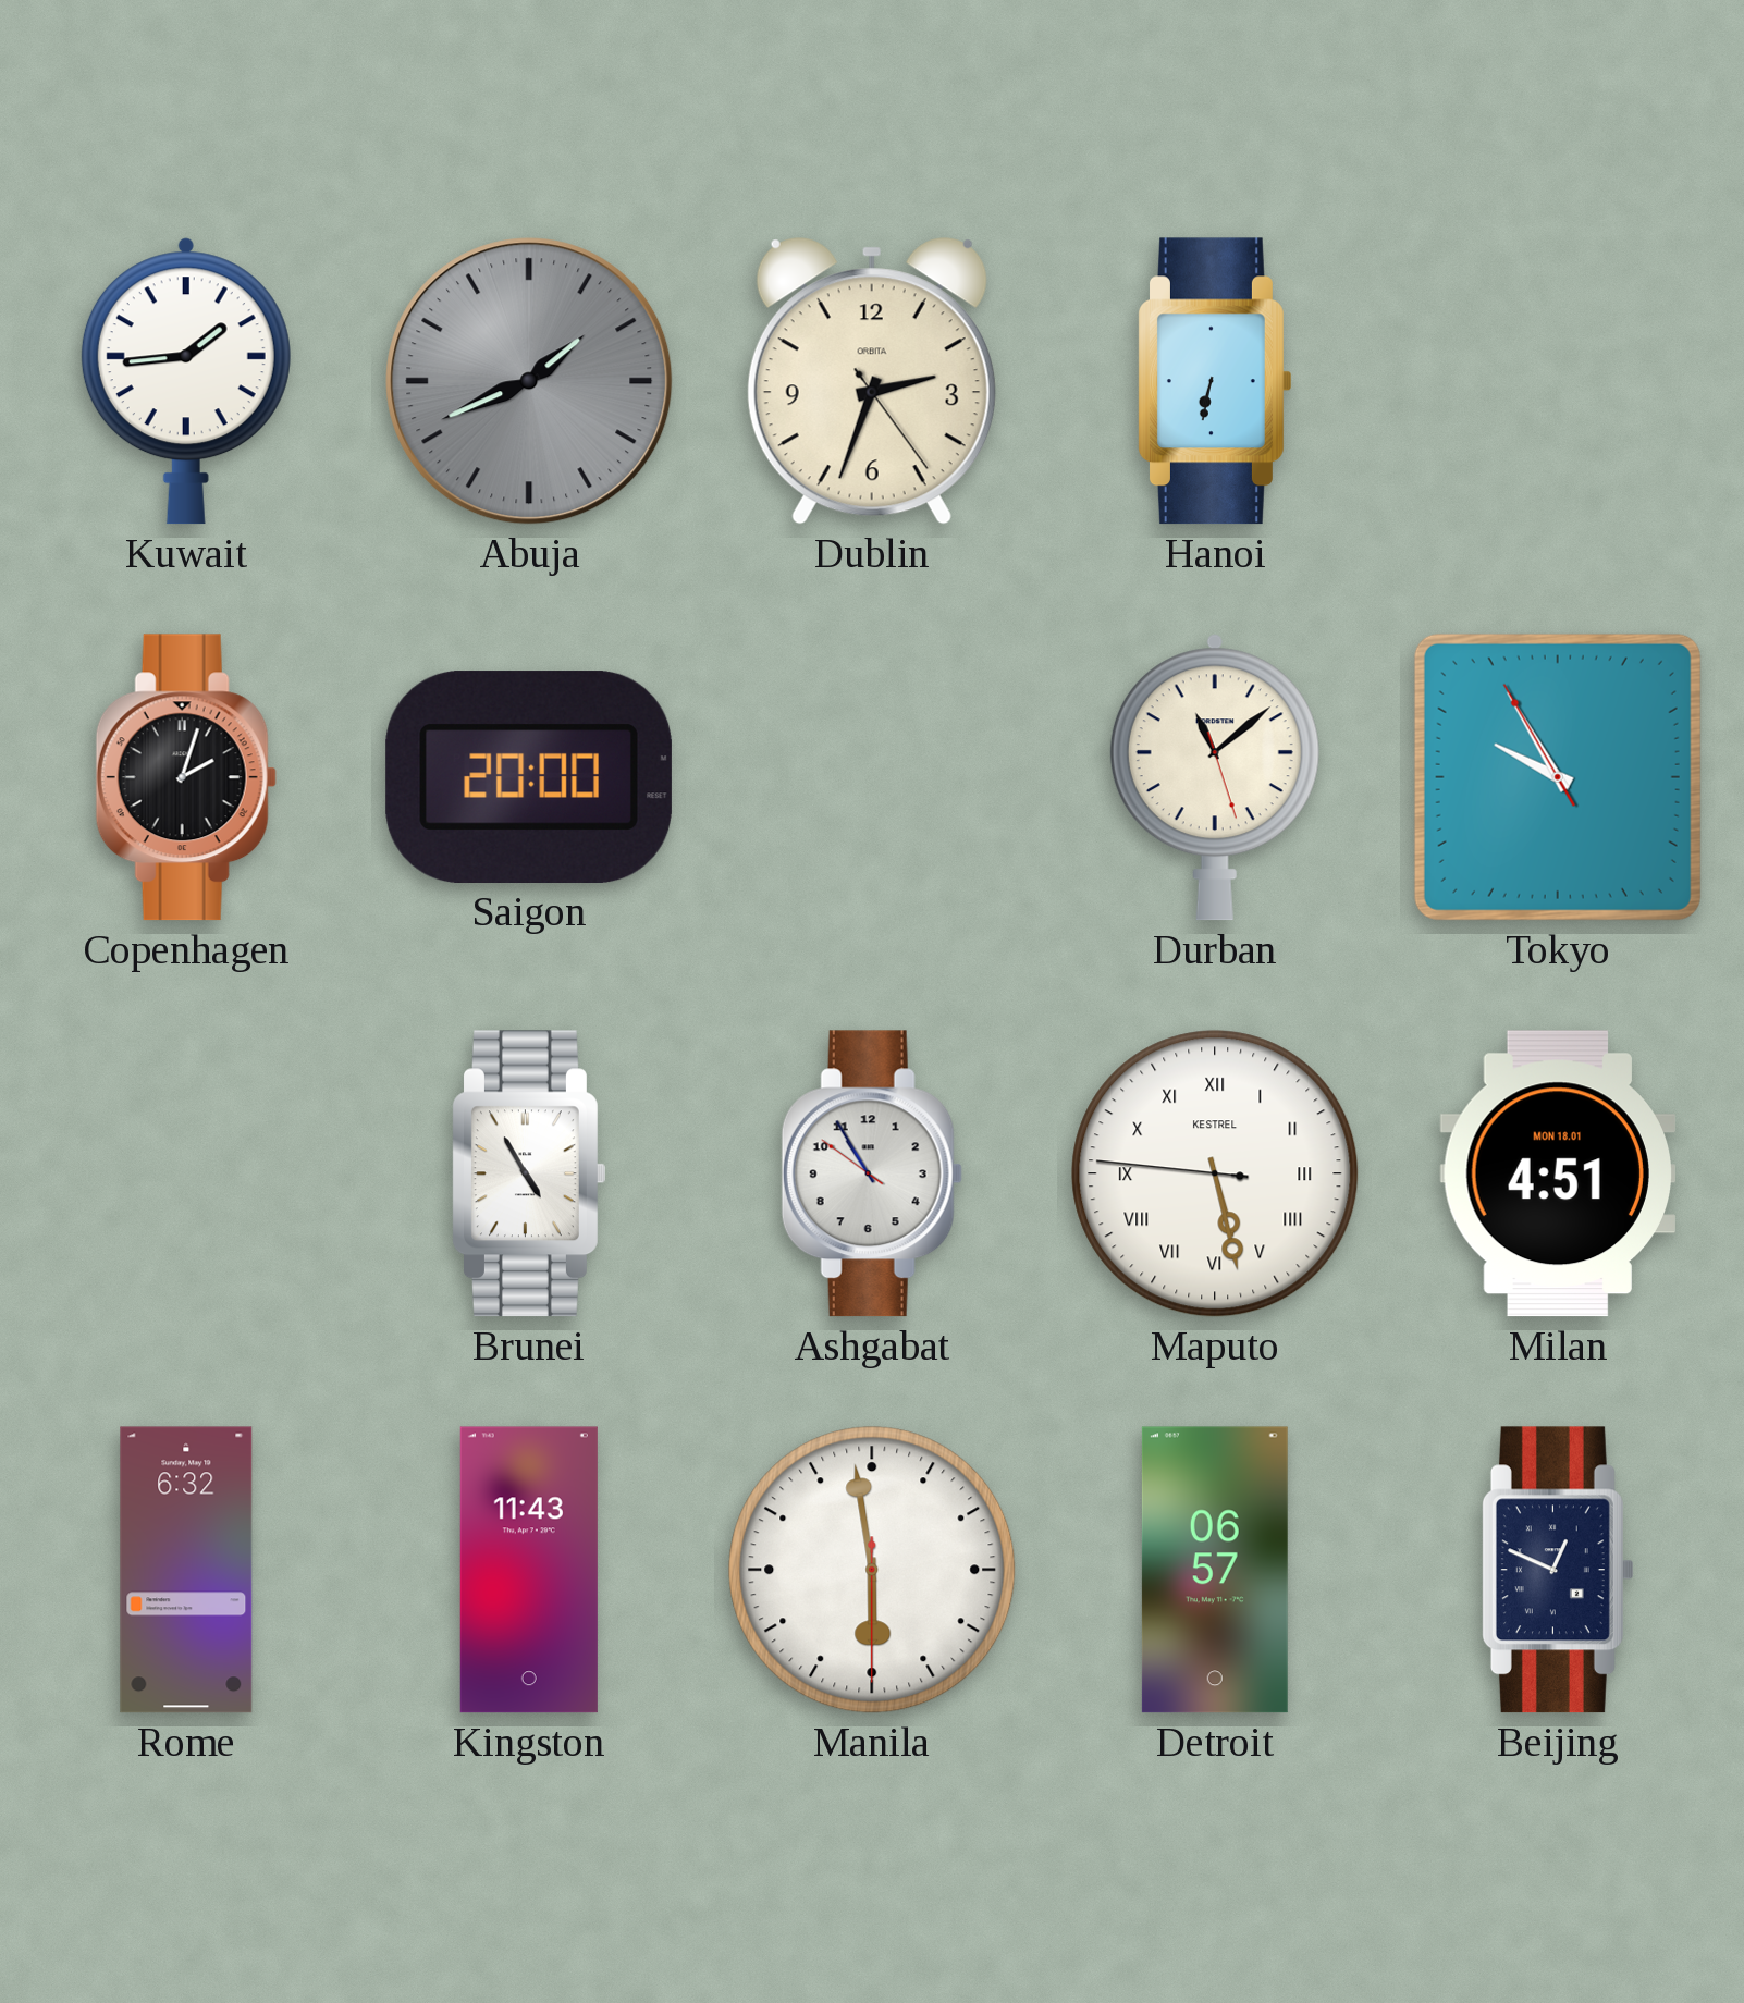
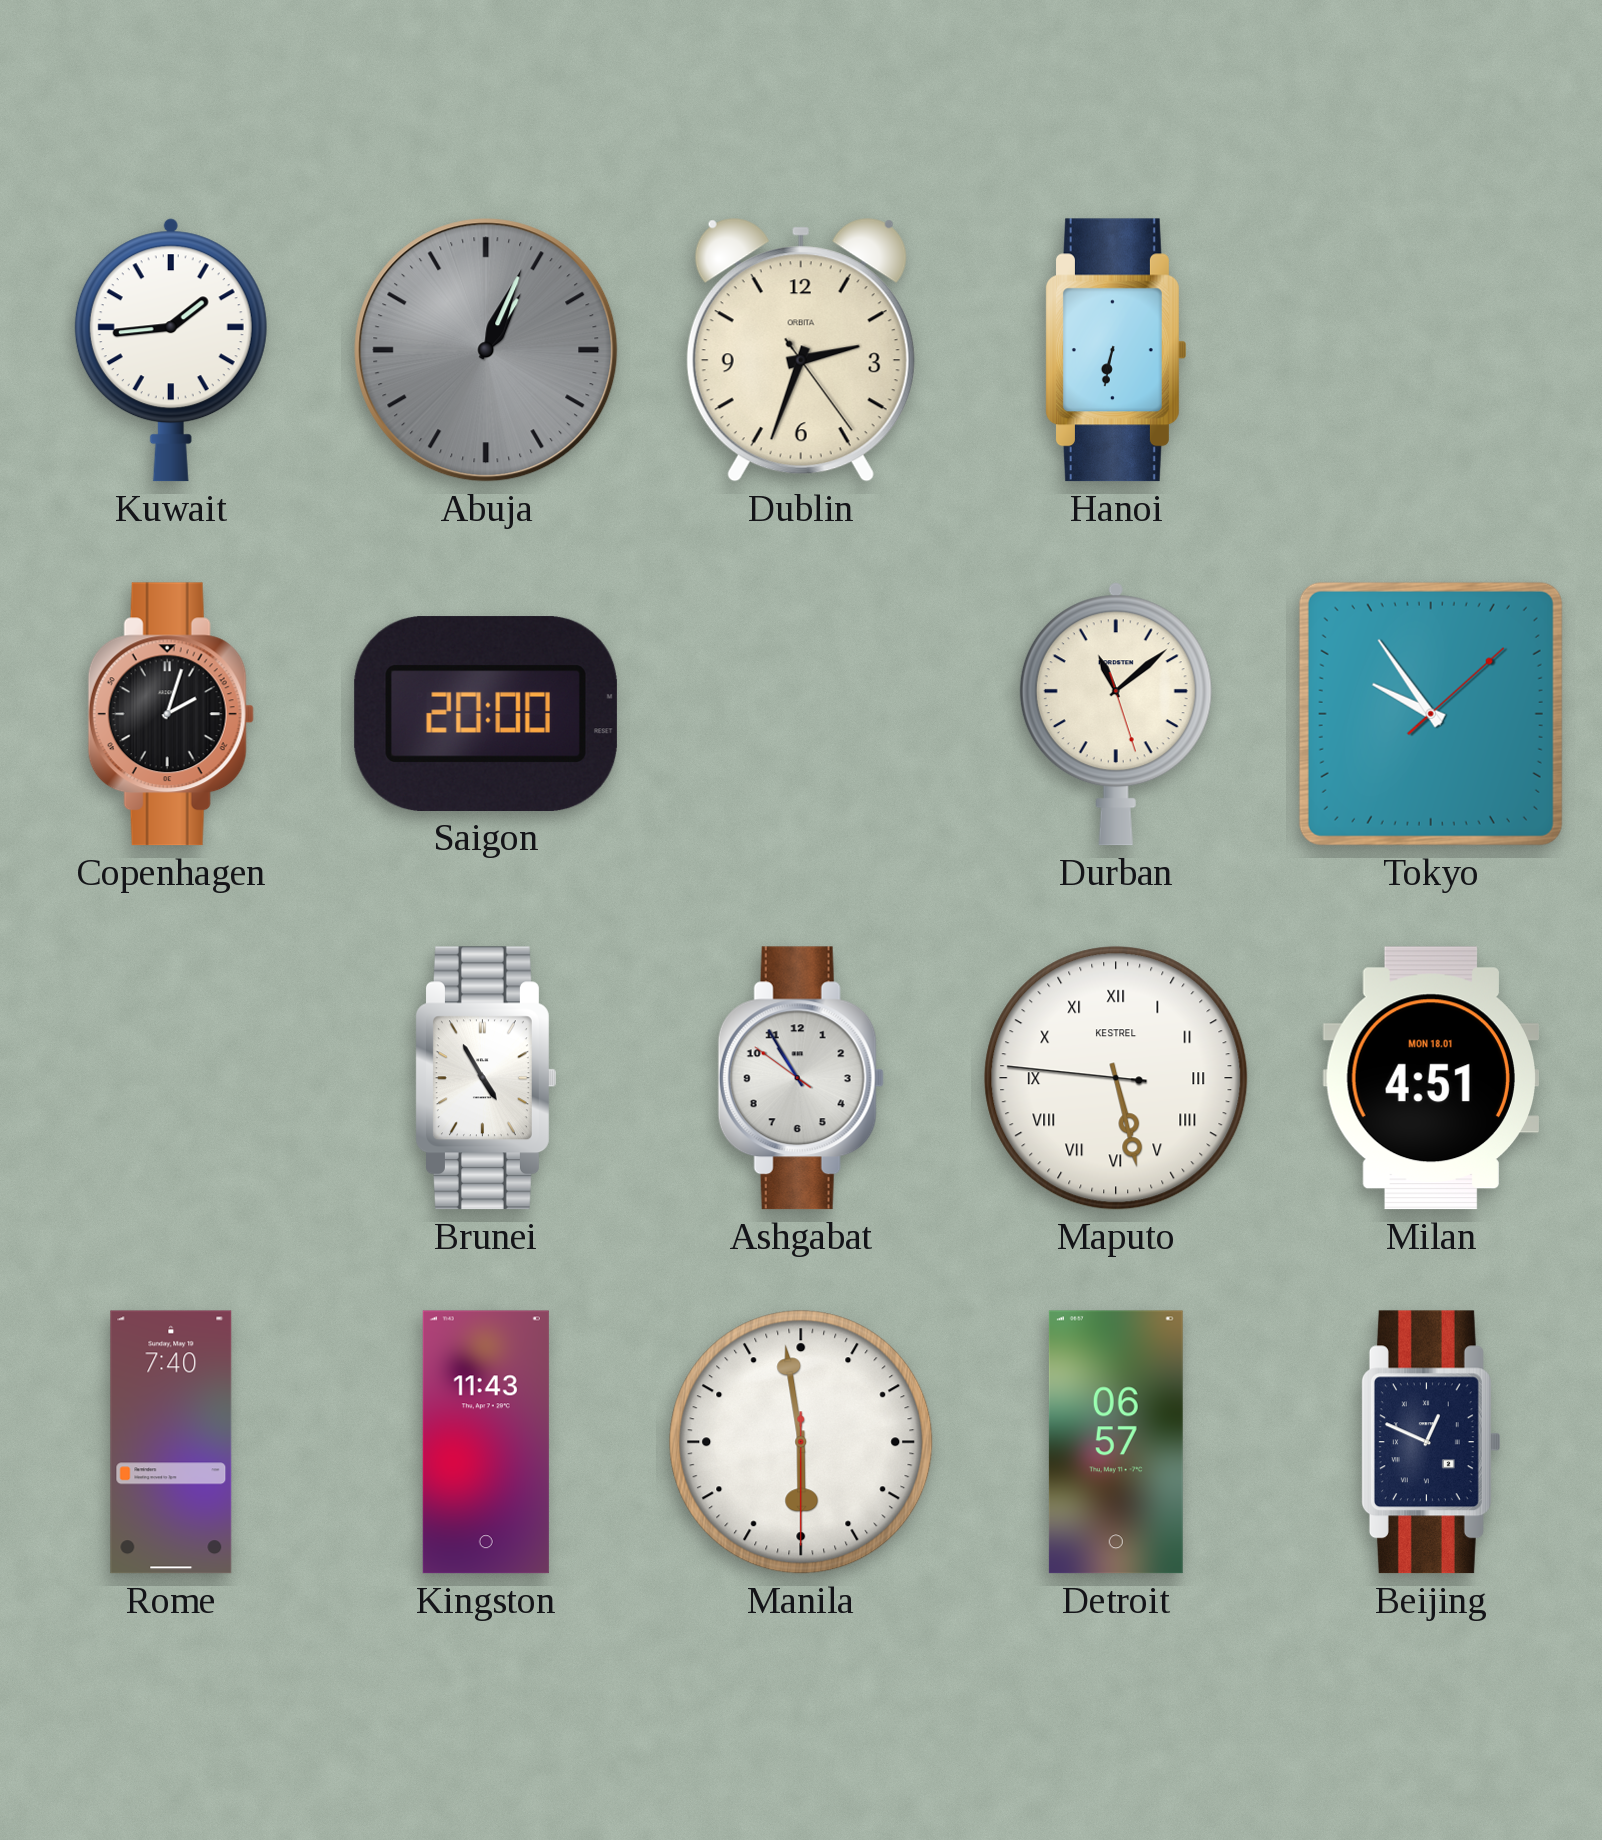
Abuja: 1:41 -> 1:04
Tokyo: 9:54:55 -> 9:54:08
Rome: 6:32 -> 7:40
